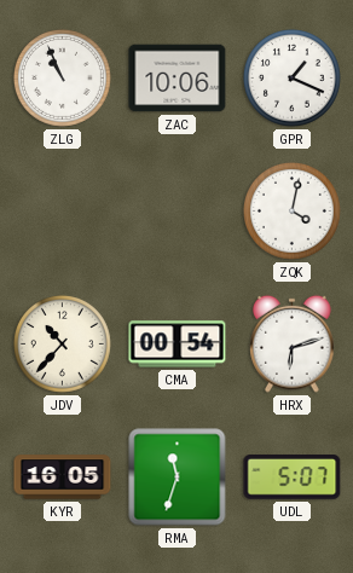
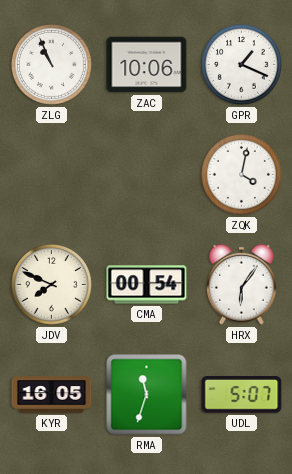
JDV: 10:37 -> 7:49
HRX: 6:12 -> 6:06
